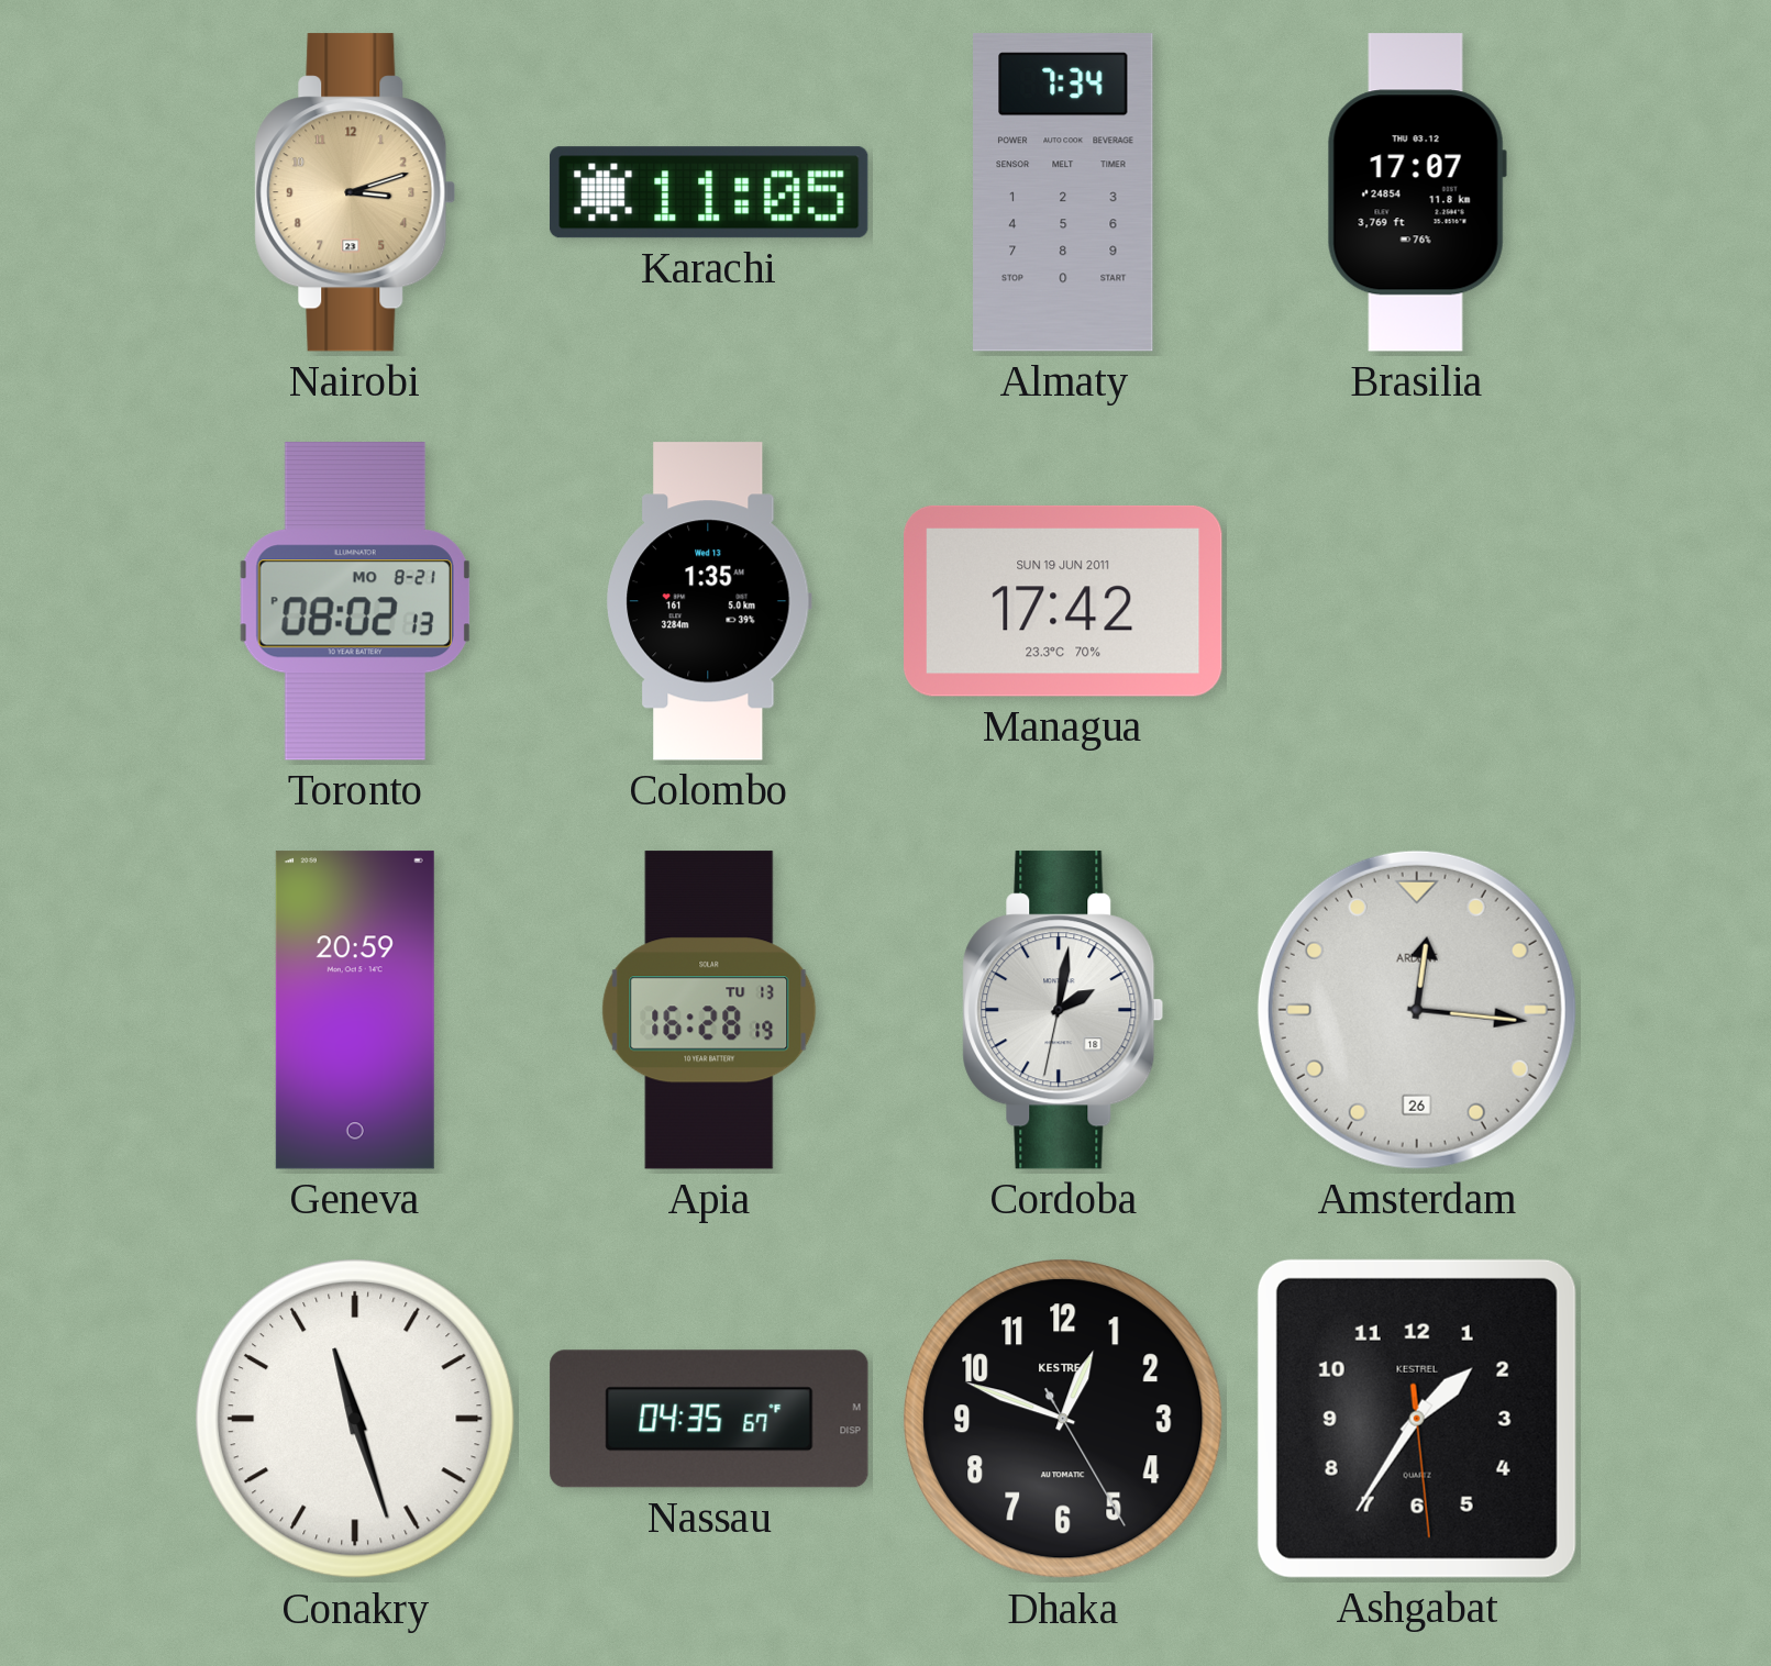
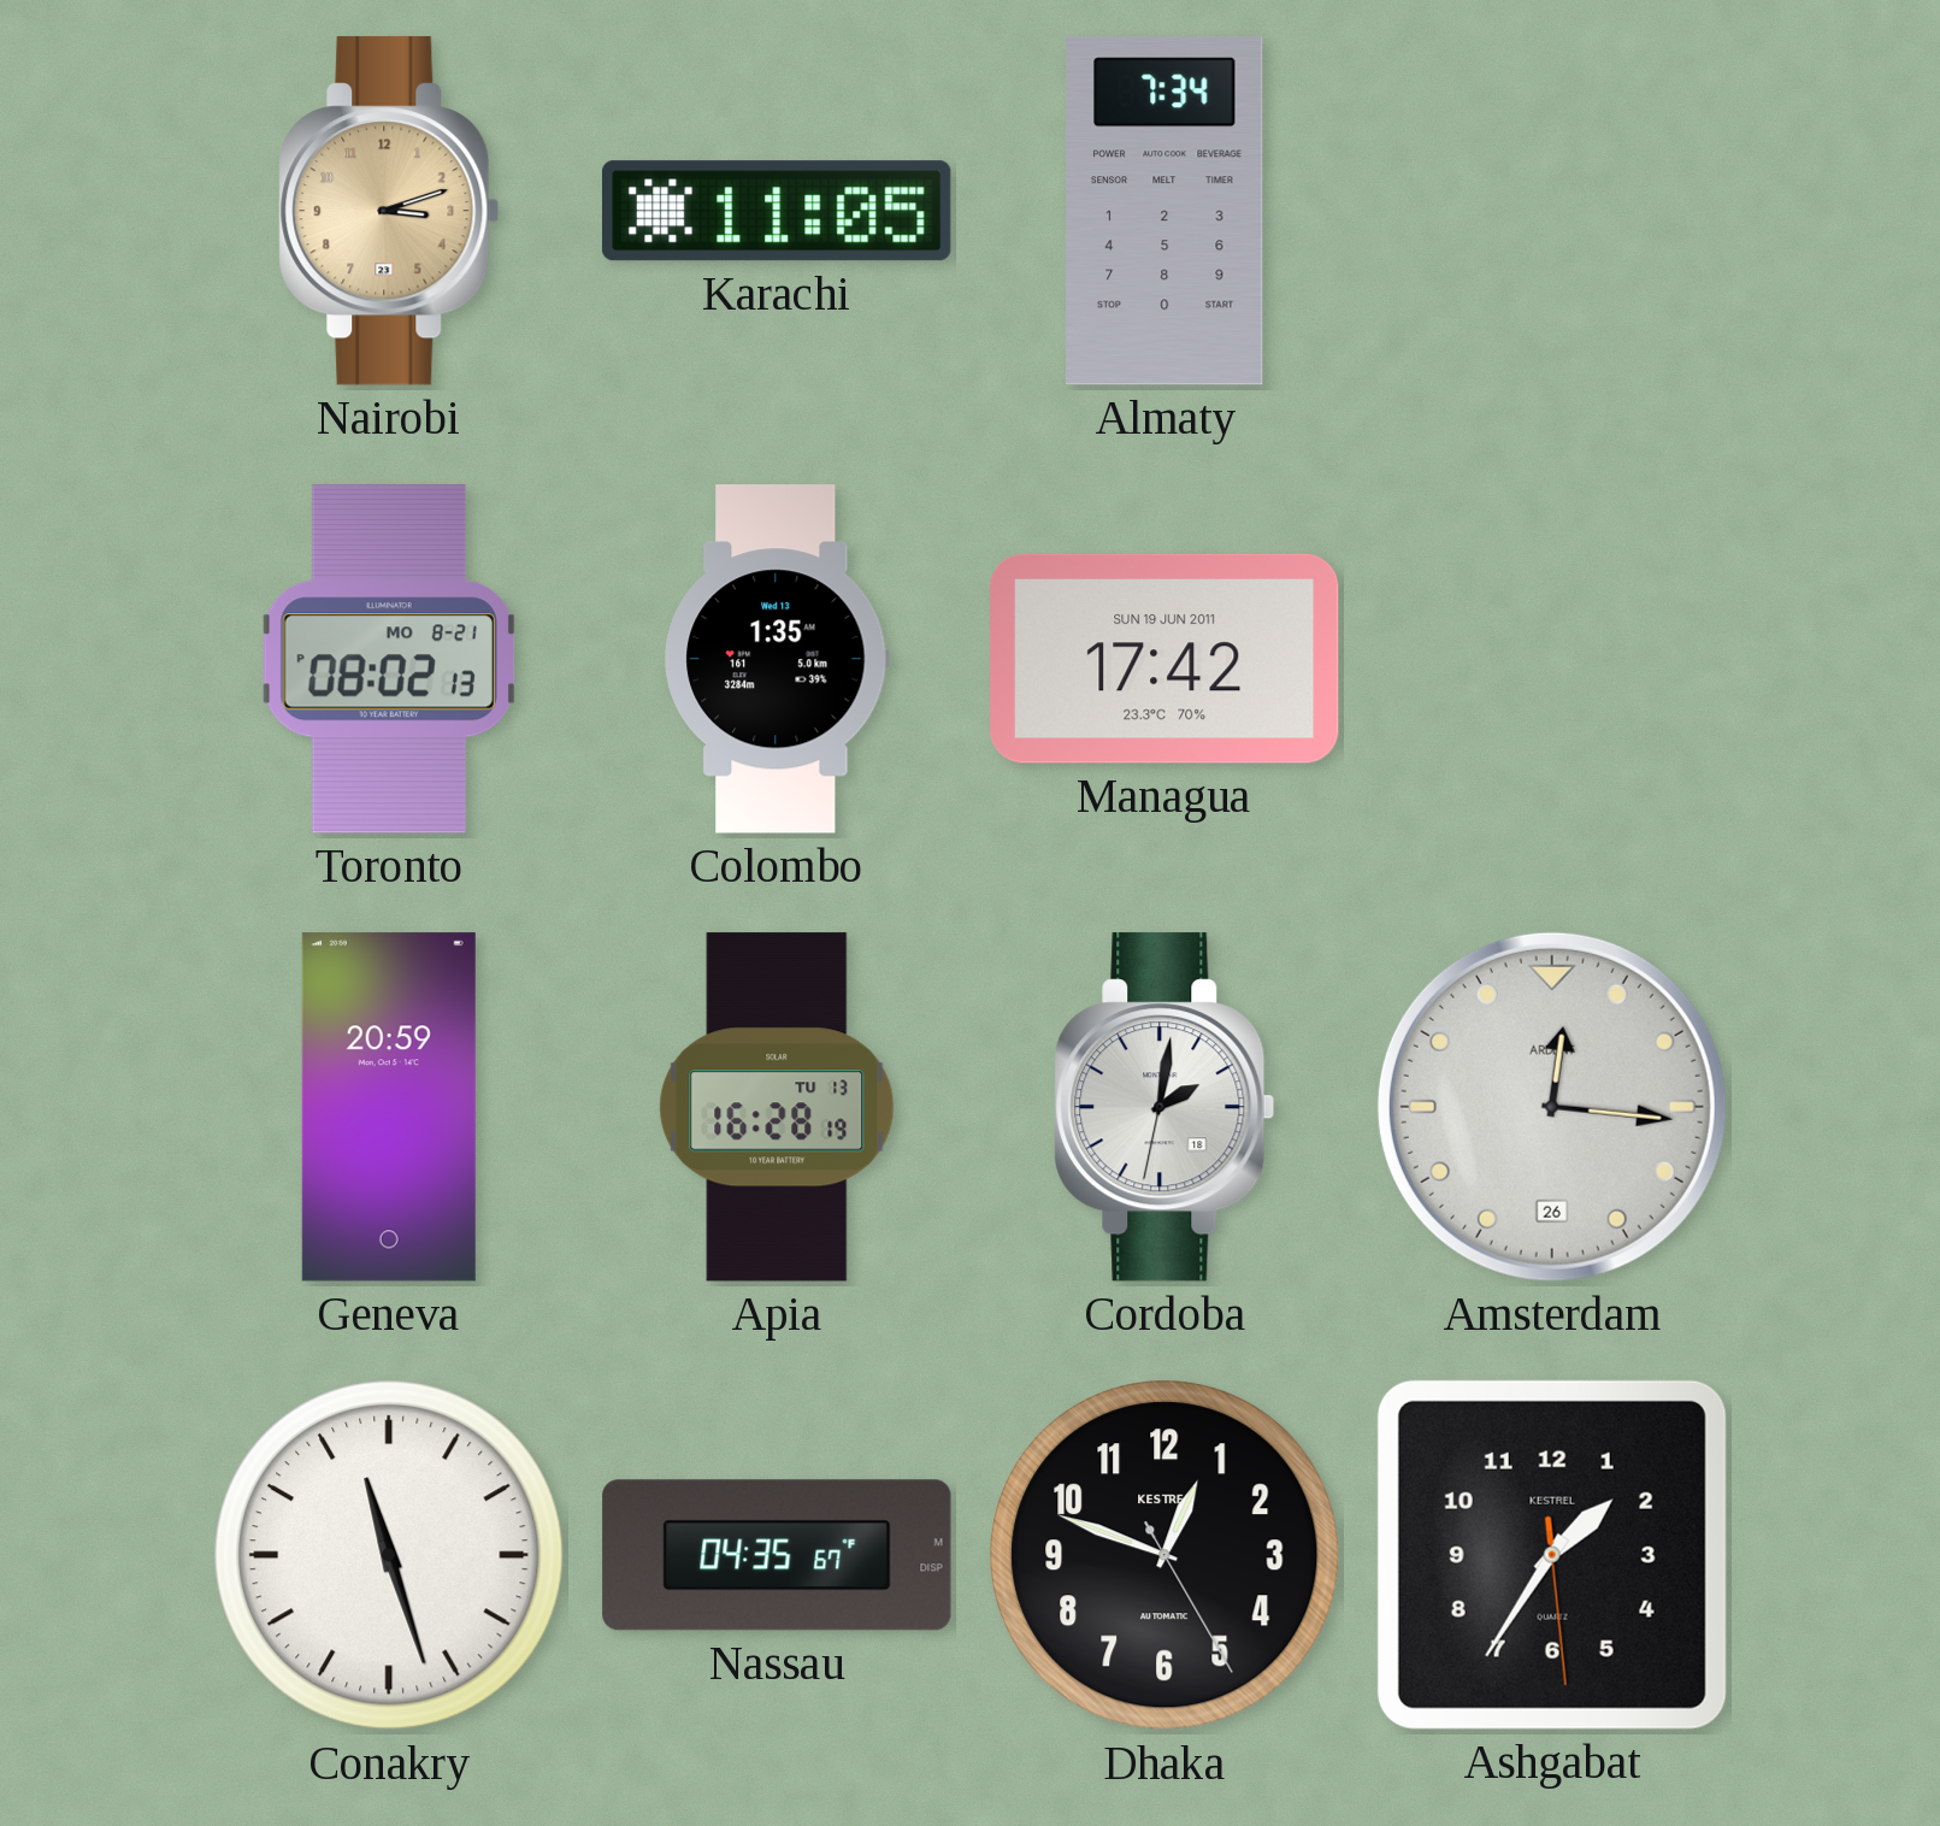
Brasilia: 17:07 -> none
